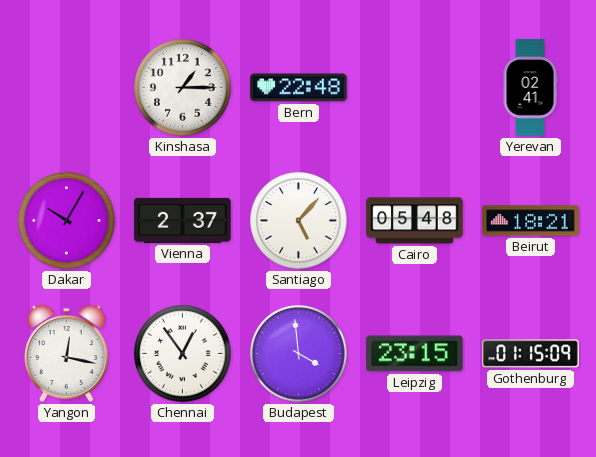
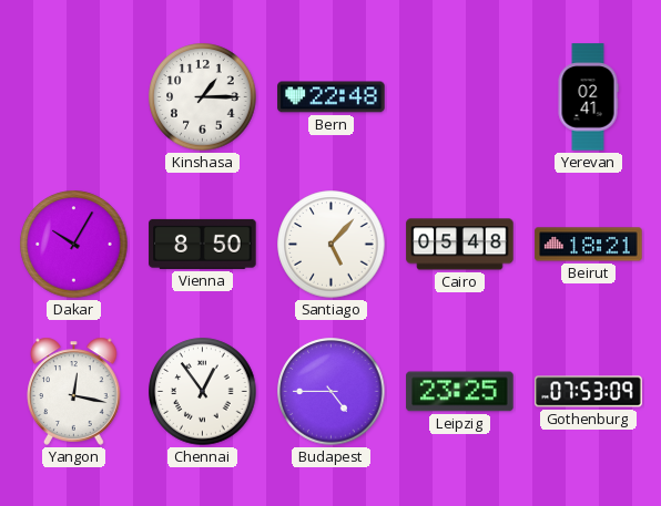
Vienna: 2:37 -> 8:50
Budapest: 3:59 -> 4:45
Leipzig: 23:15 -> 23:25
Gothenburg: 01:15 -> 07:53
